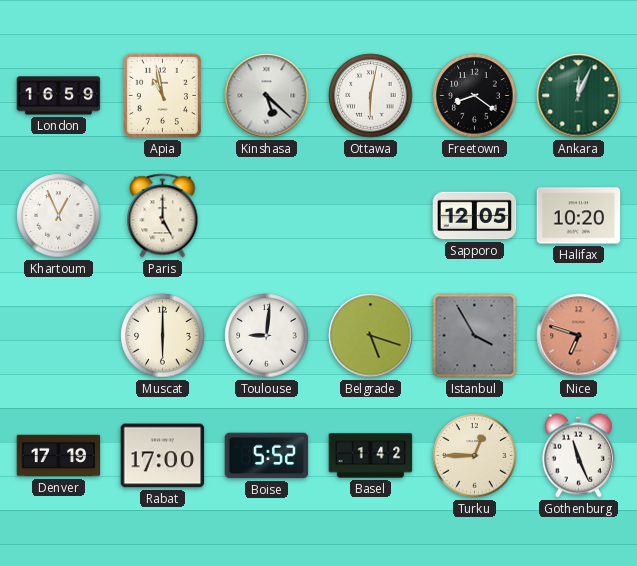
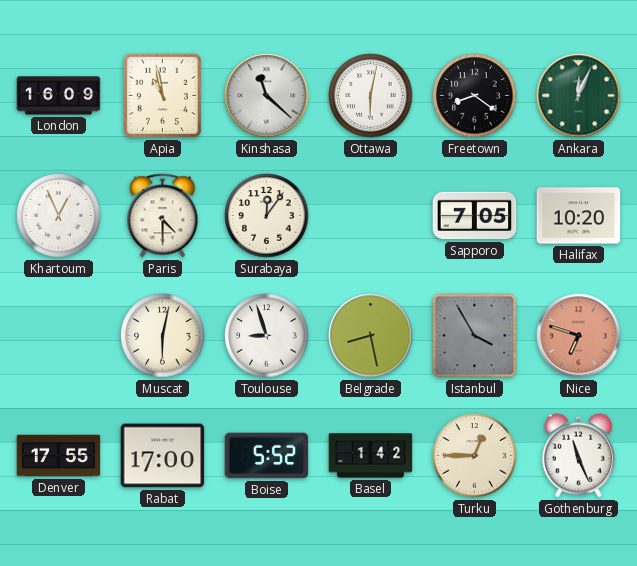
London: 16:59 -> 16:09
Kinshasa: 5:22 -> 11:22
Paris: 5:00 -> 4:30
Surabaya: none -> 12:06
Sapporo: 12:05 -> 7:05
Muscat: 6:00 -> 6:02
Toulouse: 9:01 -> 8:57
Belgrade: 5:18 -> 8:28
Denver: 17:19 -> 17:55
